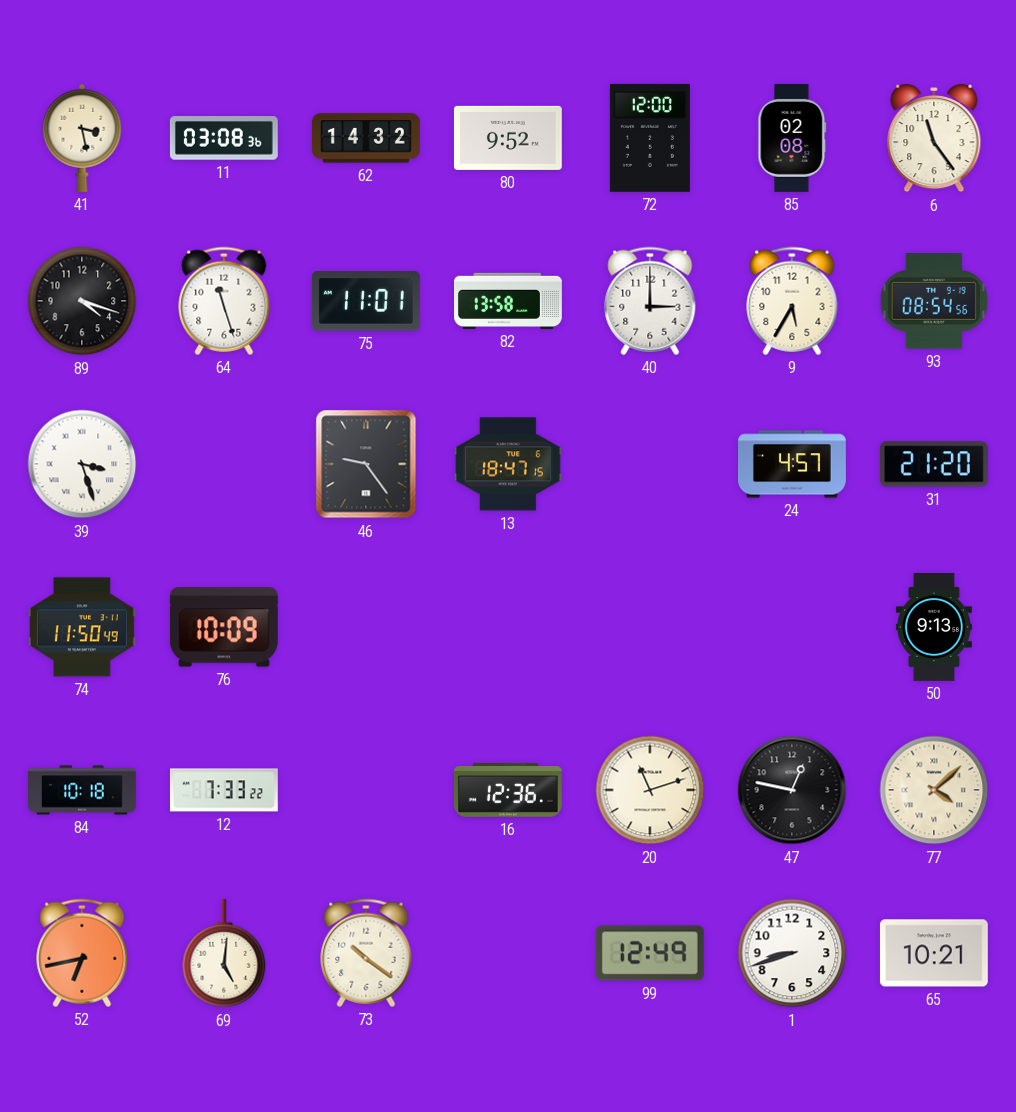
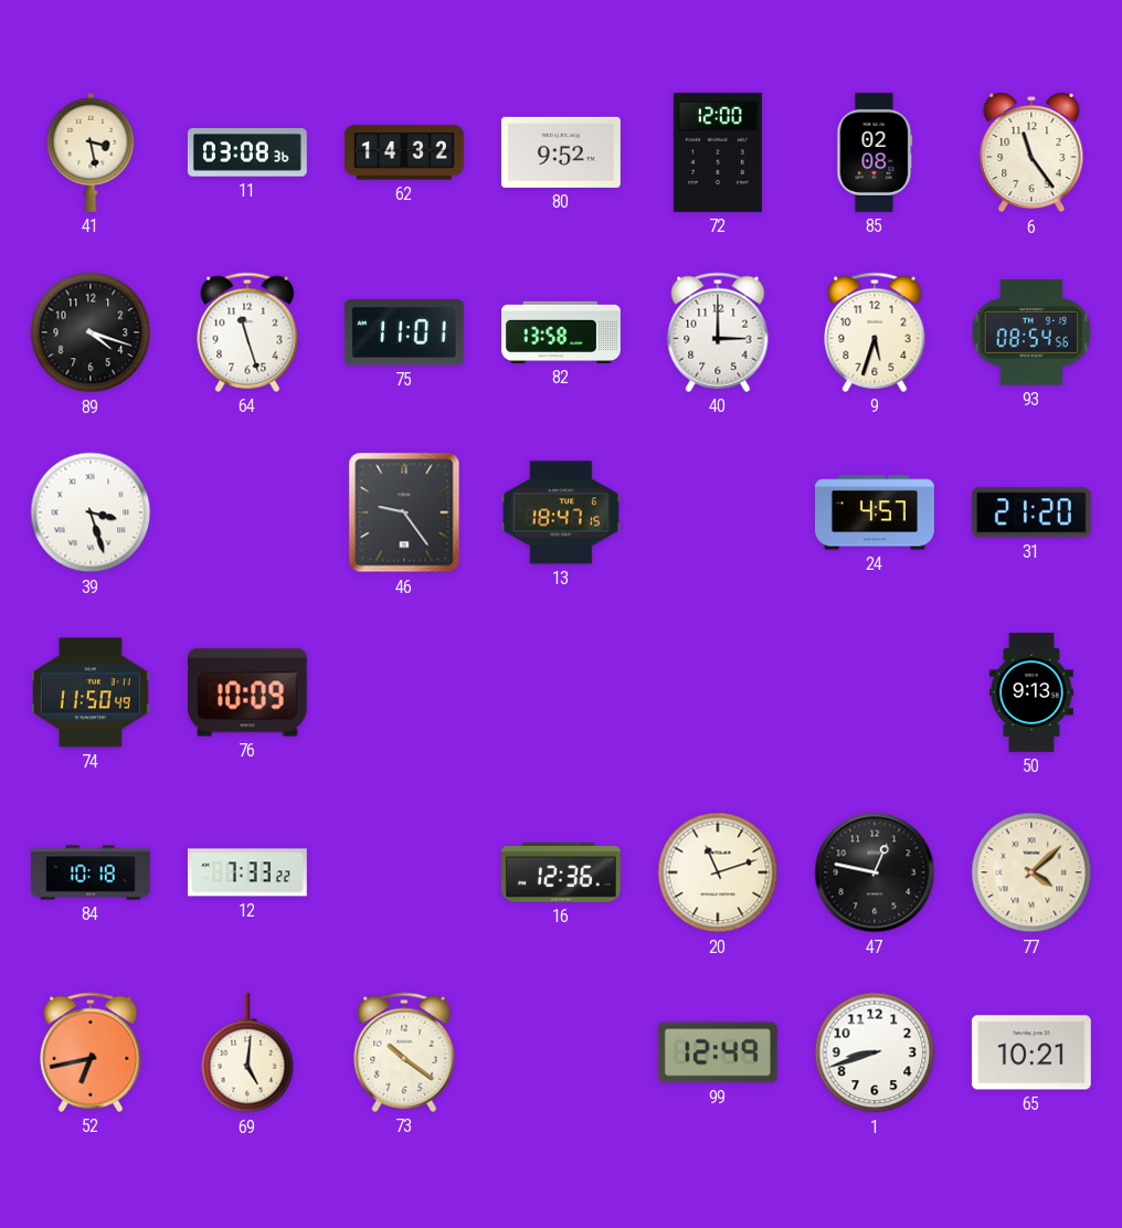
9: 5:35 -> 5:33
